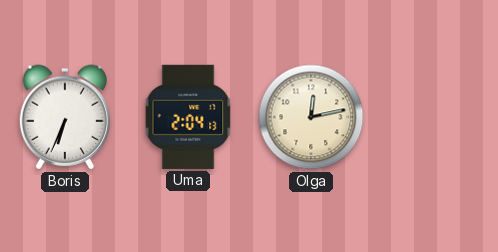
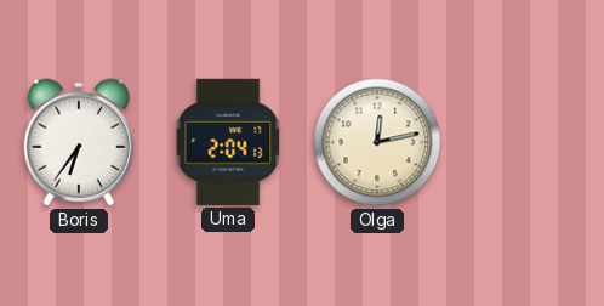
Boris: 6:34 -> 6:36
